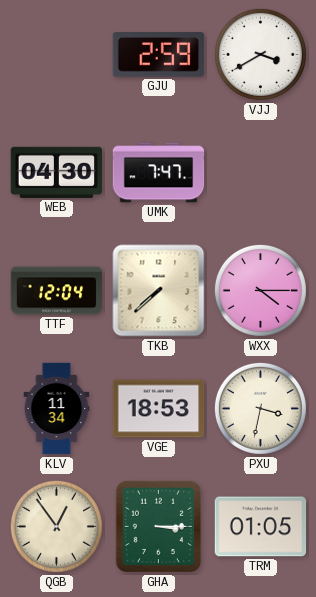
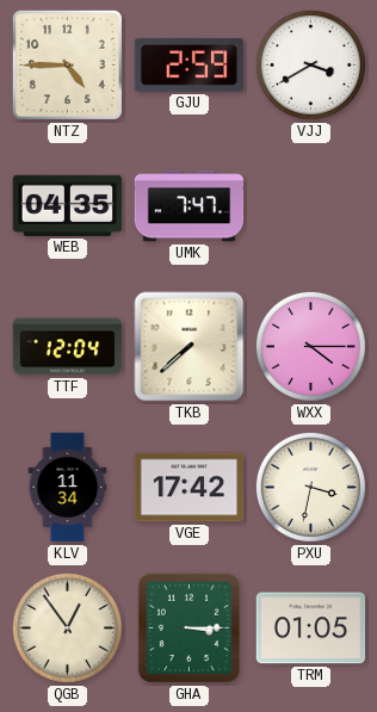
NTZ: none -> 4:45
WEB: 04:30 -> 04:35
VGE: 18:53 -> 17:42
